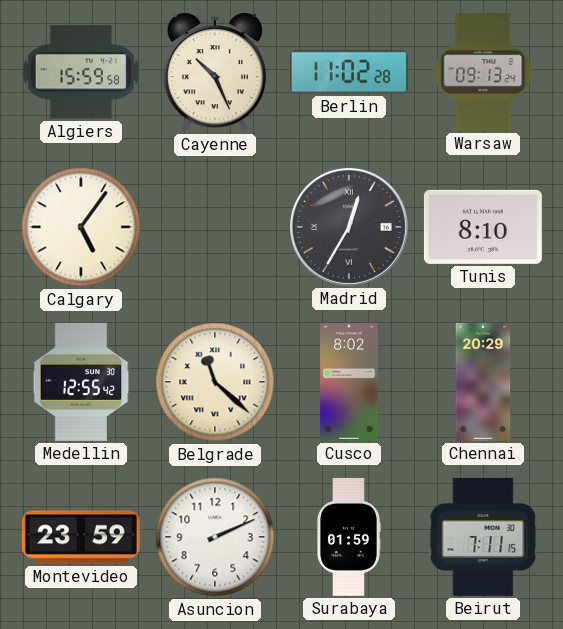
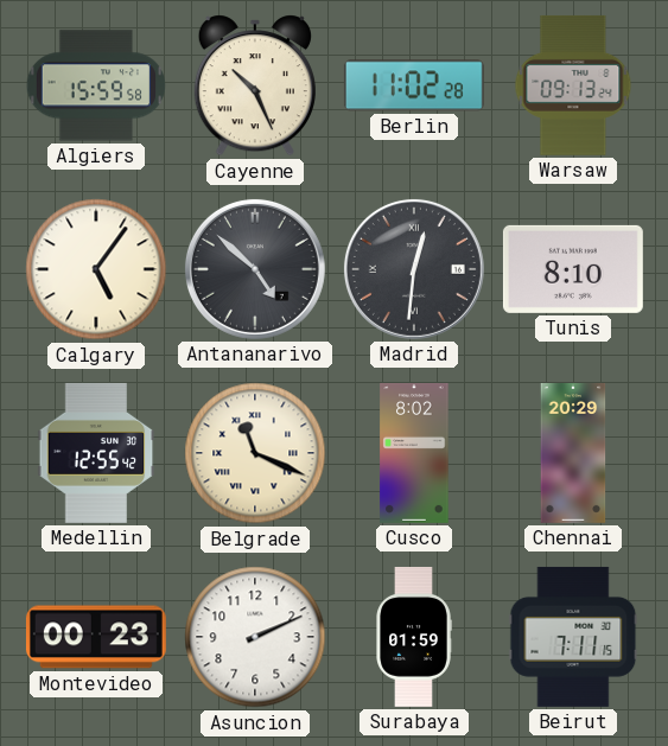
Antananarivo: none -> 4:52
Madrid: 12:35 -> 12:31
Belgrade: 11:22 -> 11:19
Montevideo: 23:59 -> 00:23
